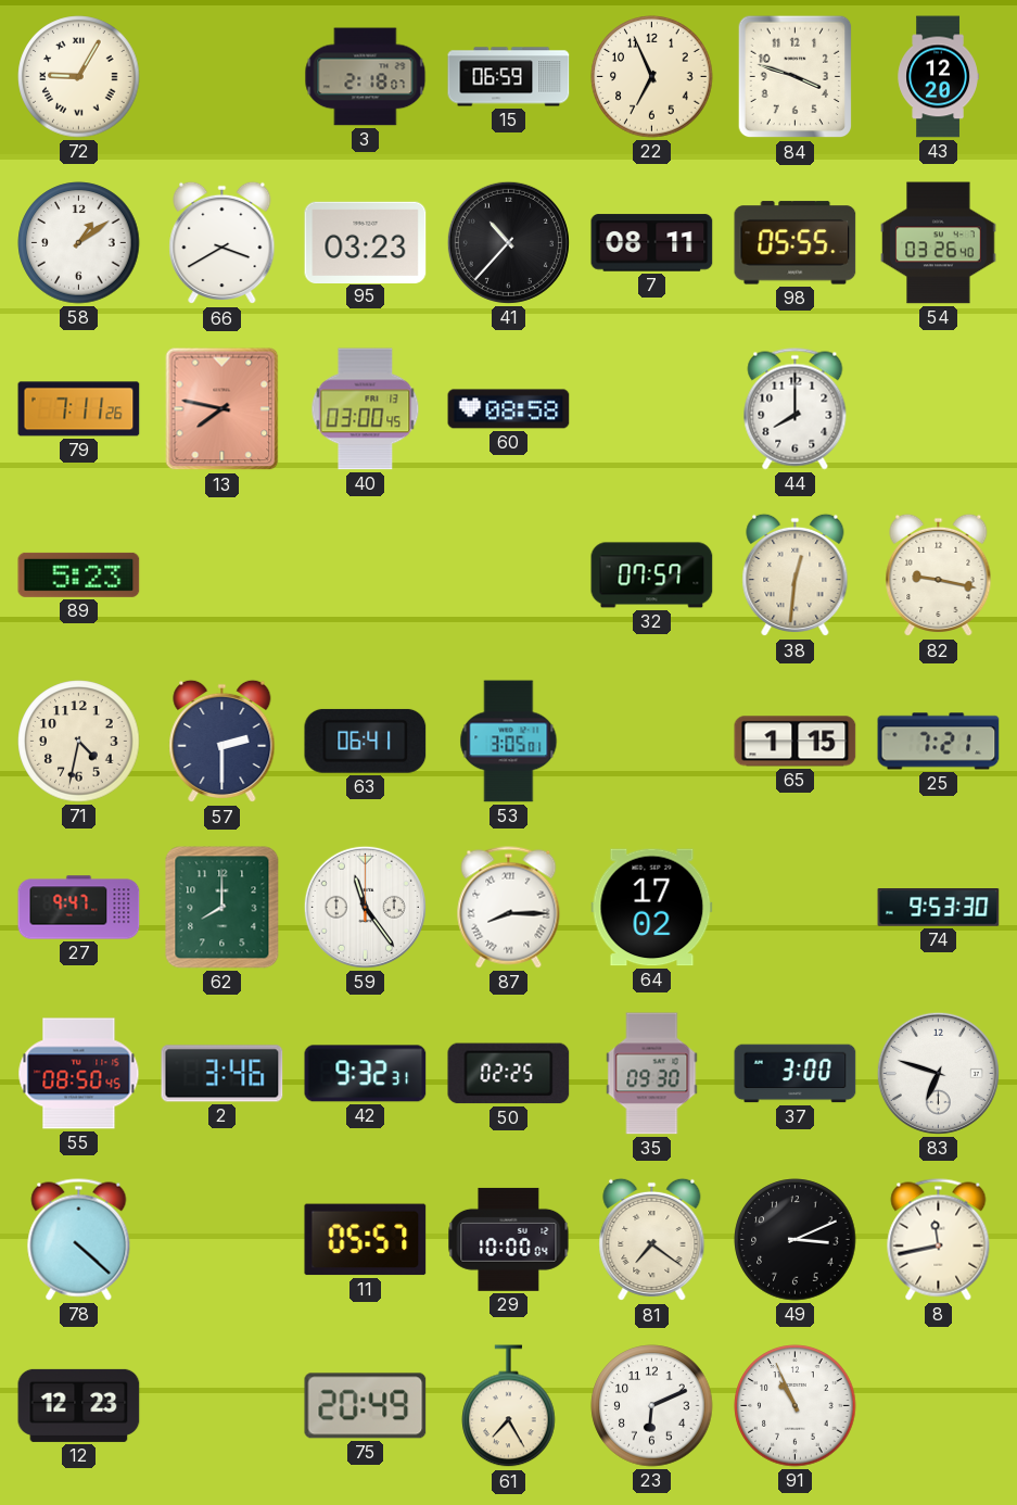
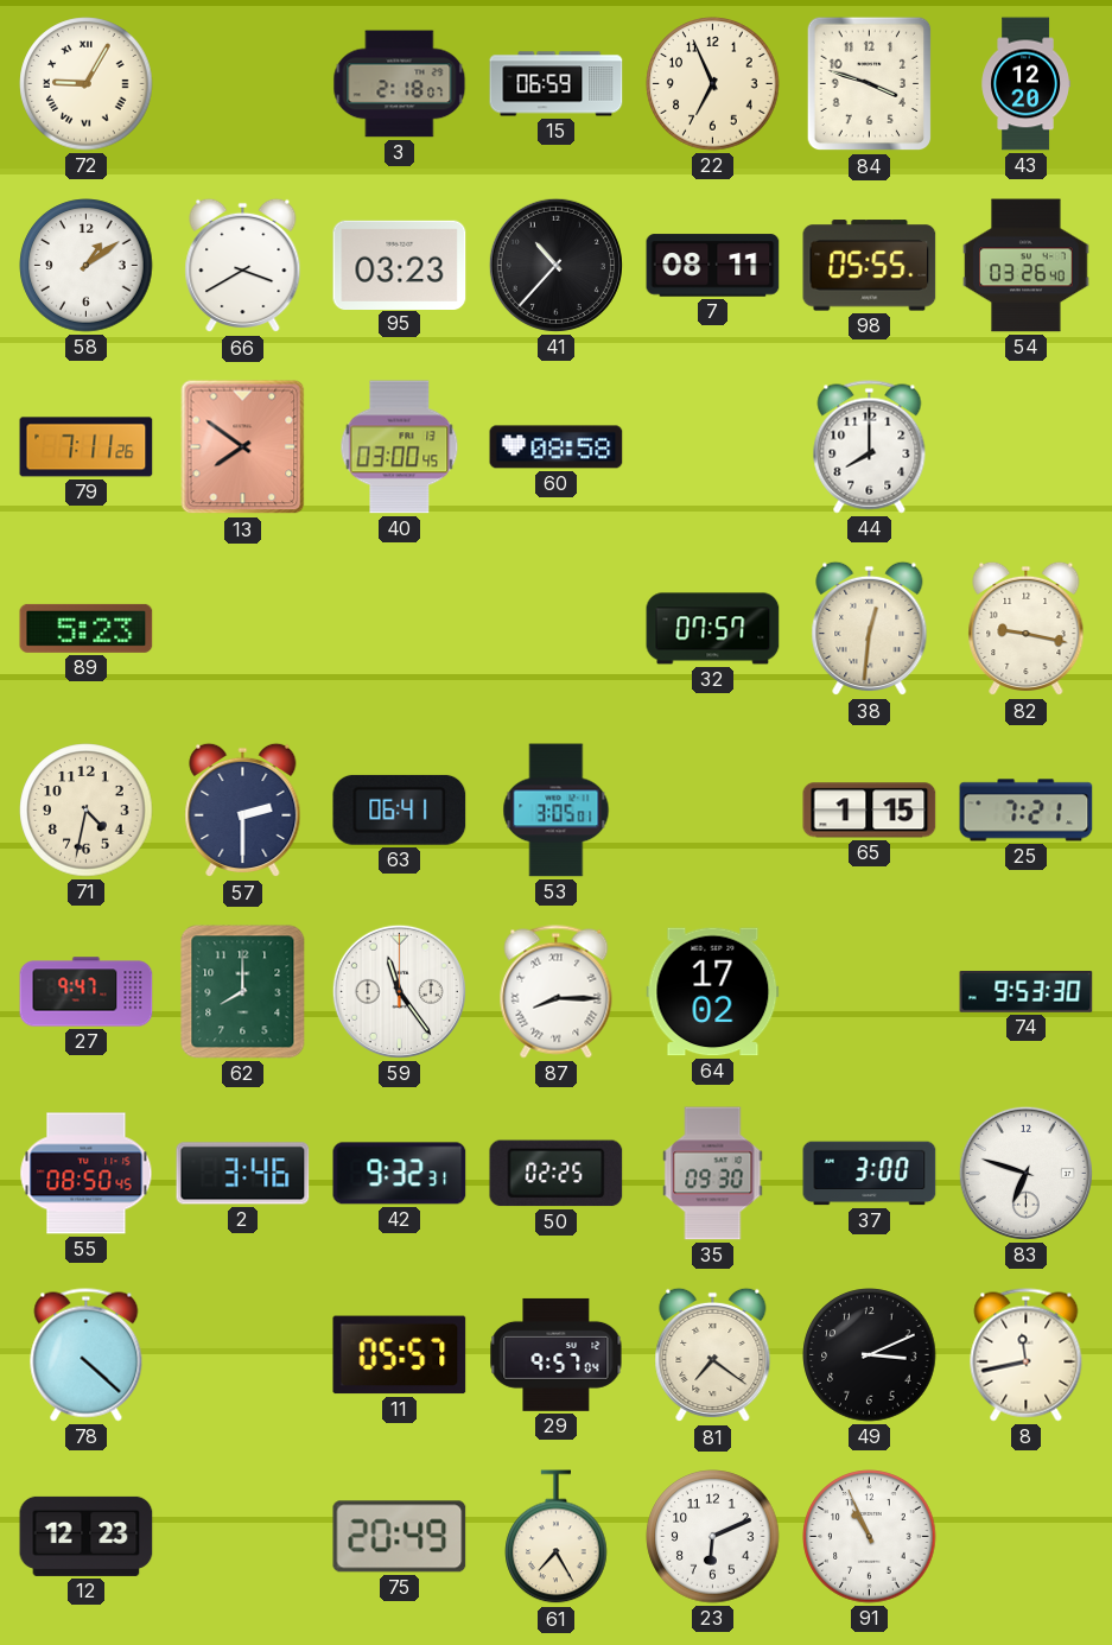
13: 7:47 -> 7:51
29: 10:00 -> 9:57
